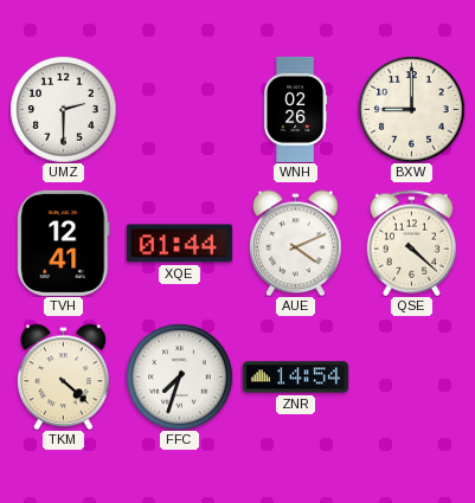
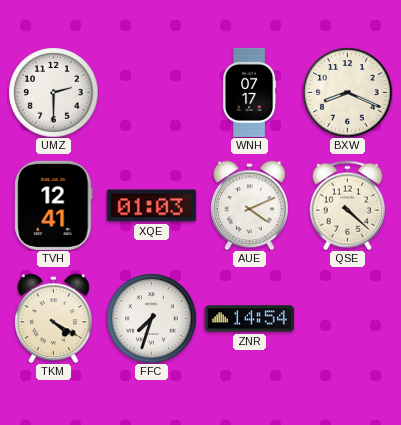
WNH: 02:26 -> 07:17
BXW: 9:00 -> 8:19
XQE: 01:44 -> 01:03
TKM: 4:22 -> 4:20
